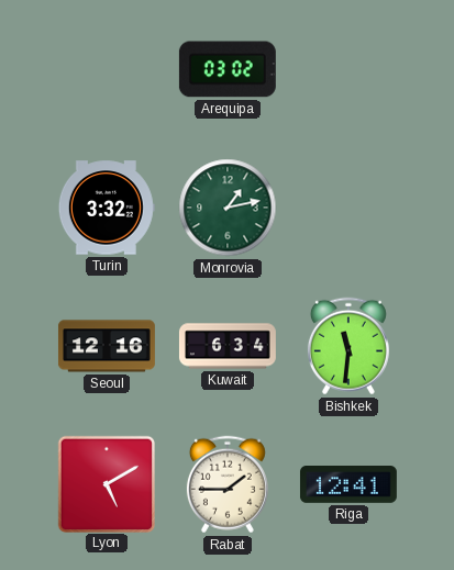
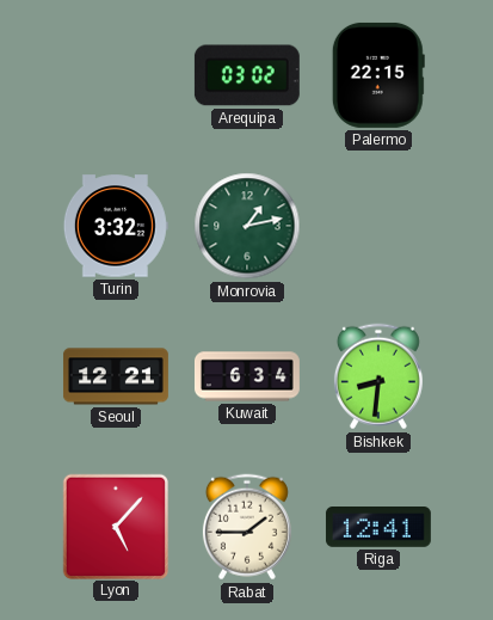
Palermo: none -> 22:15
Seoul: 12:16 -> 12:21
Bishkek: 11:31 -> 8:31
Lyon: 5:10 -> 5:07
